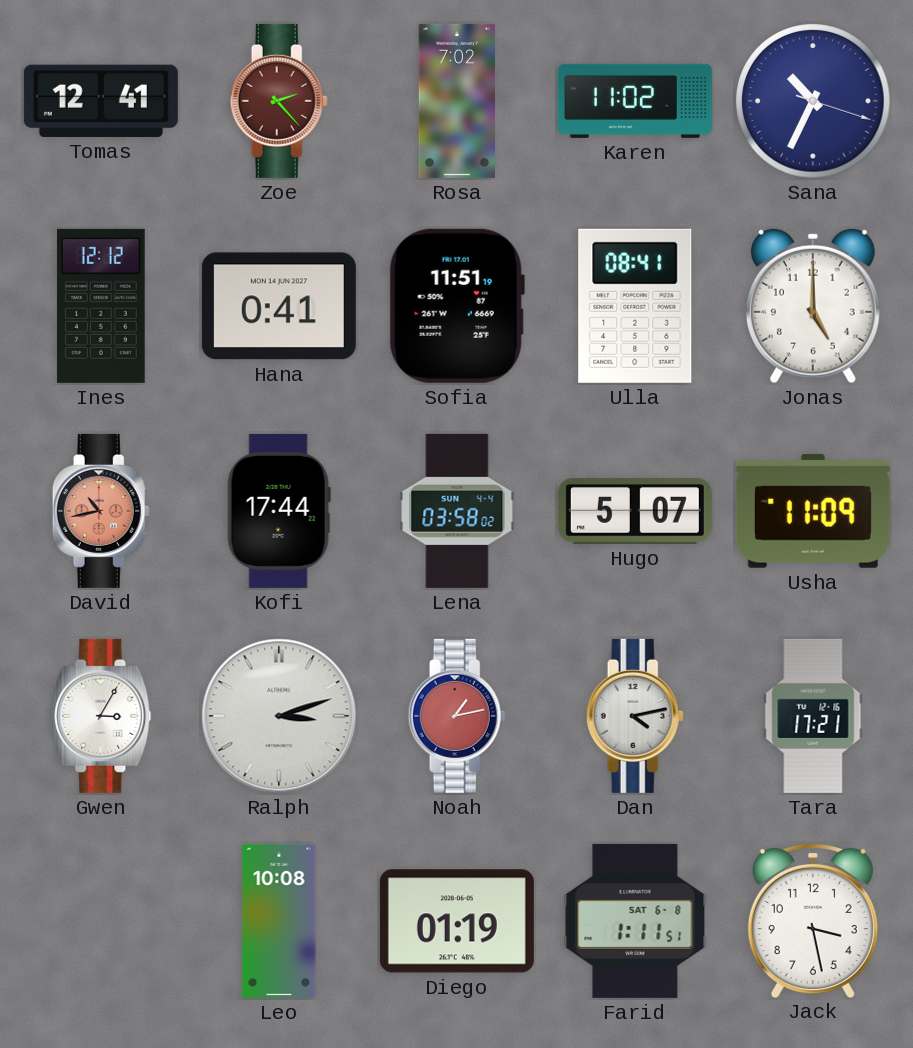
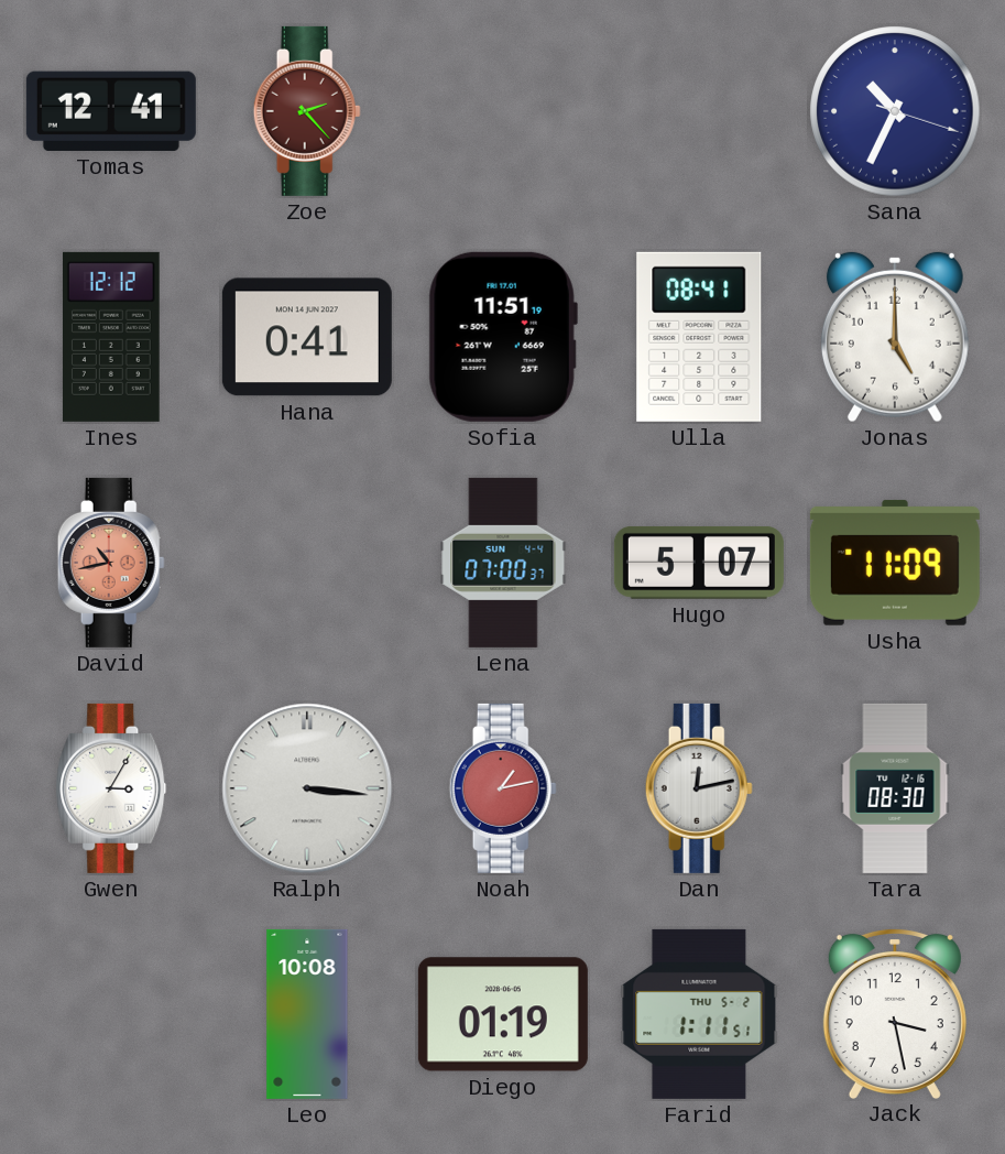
Rosa: 7:02 -> none
Karen: 11:02 -> none
Kofi: 17:44 -> none
Lena: 03:58 -> 07:00
Ralph: 3:12 -> 3:16
Dan: 4:13 -> 12:13
Tara: 17:21 -> 08:30
Farid date: SAT 6-8 -> THU 5-2
